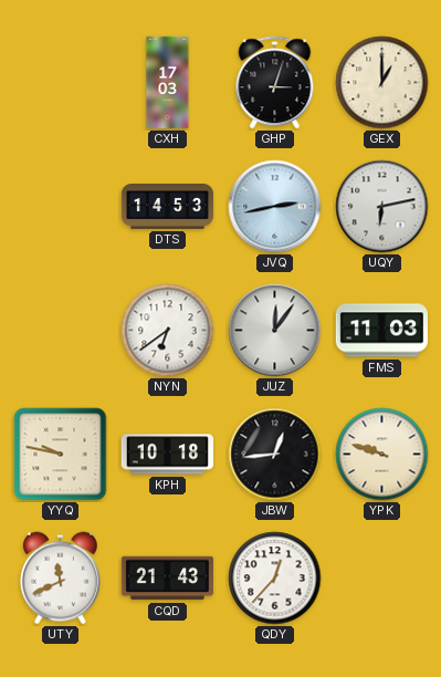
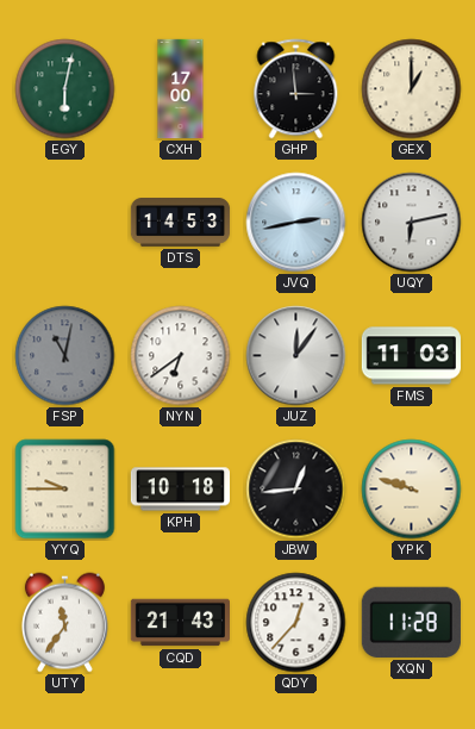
EGY: none -> 6:02
CXH: 17:03 -> 17:00
GHP: 3:03 -> 2:59
FSP: none -> 11:02
YYQ: 9:47 -> 9:45
UTY: 11:41 -> 11:36
XQN: none -> 11:28
